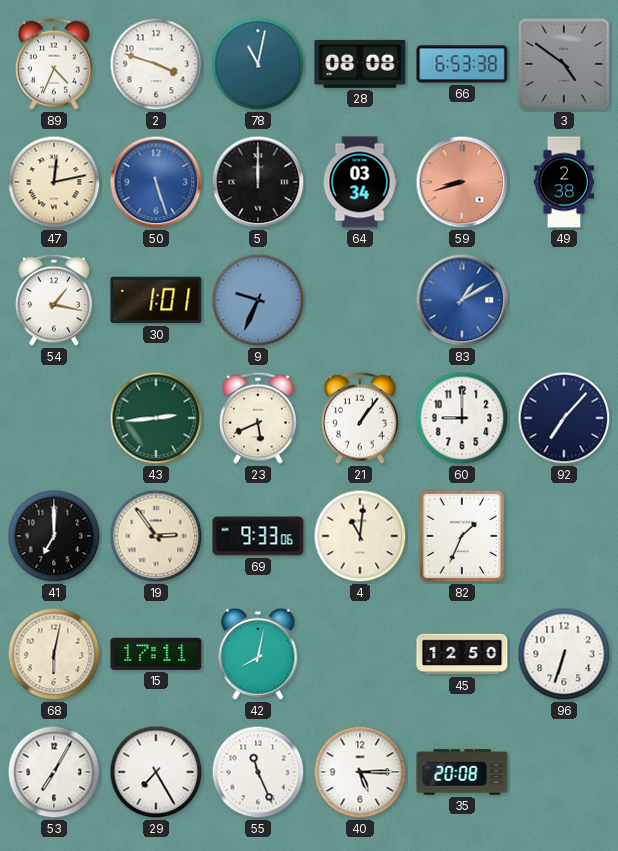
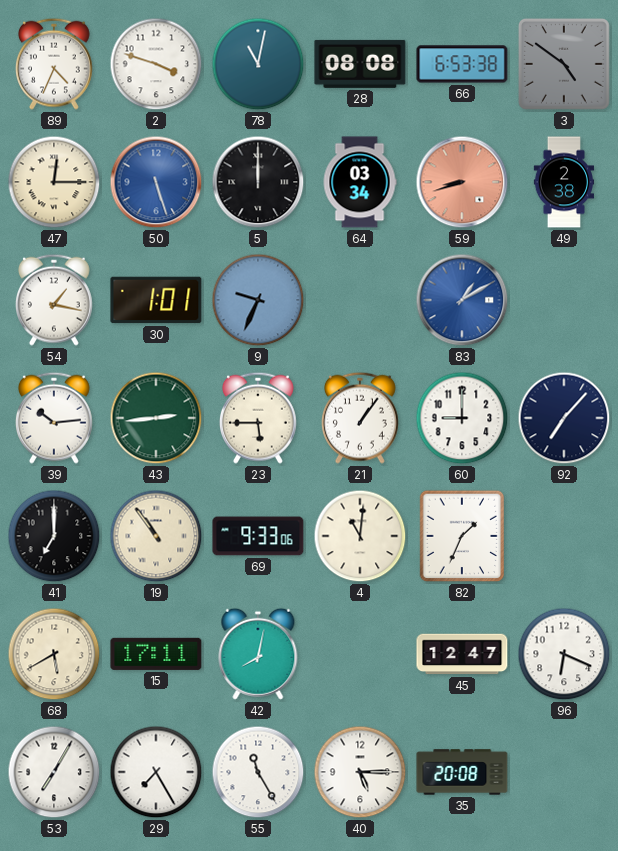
47: 12:13 -> 12:15
39: none -> 10:14
23: 5:41 -> 5:45
19: 2:54 -> 10:54
68: 6:02 -> 5:40
45: 12:50 -> 12:47
96: 6:33 -> 6:19
55: 11:26 -> 11:25
